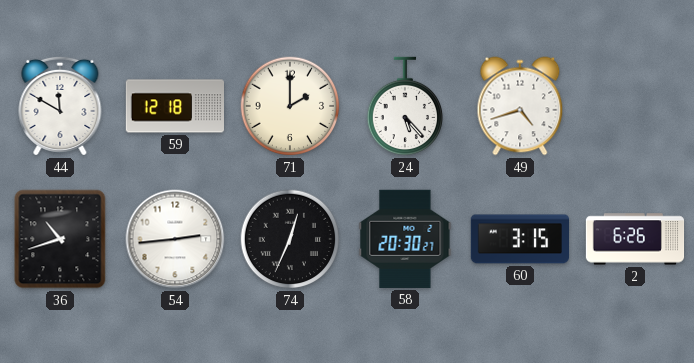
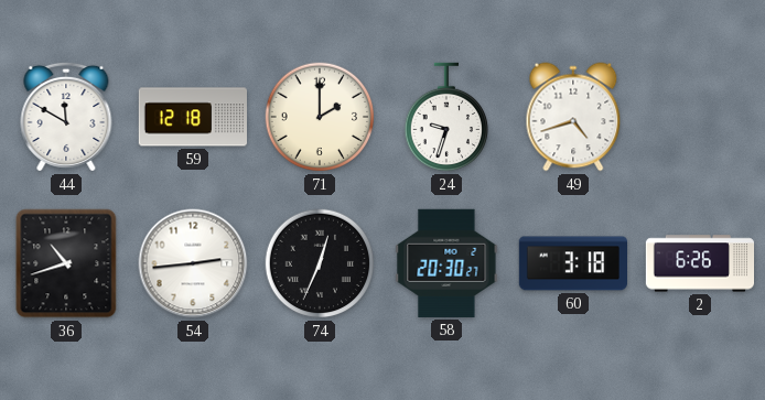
24: 5:23 -> 9:33
60: 3:15 -> 3:18
